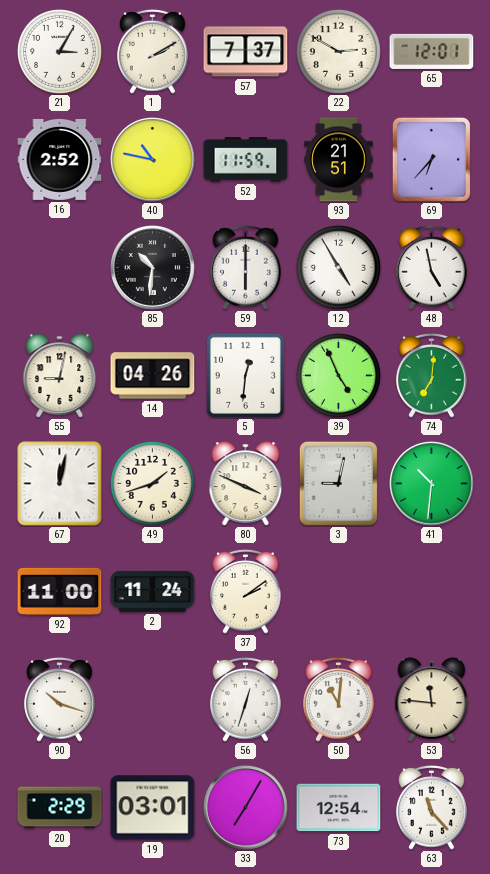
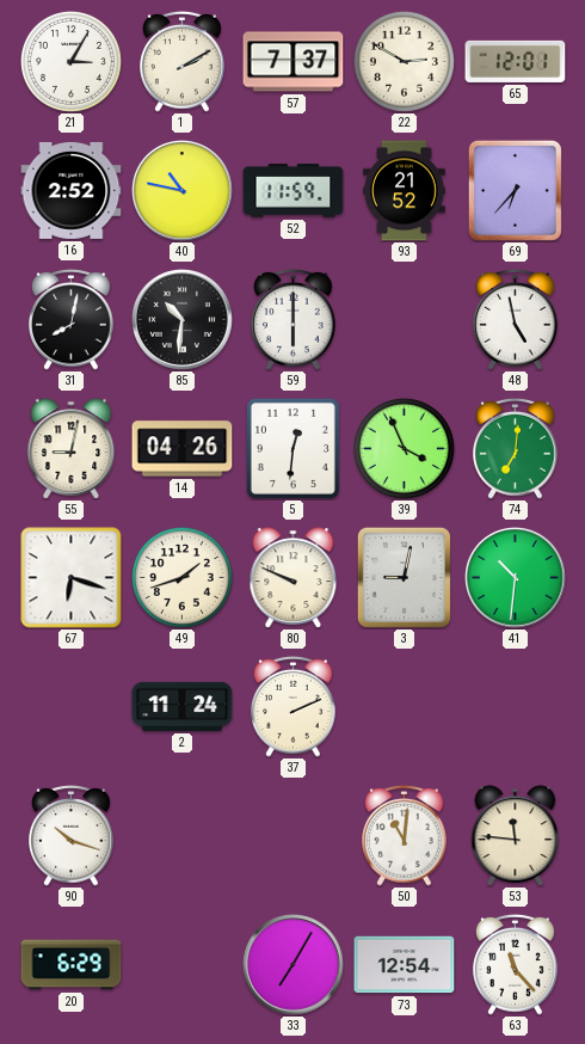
93: 21:51 -> 21:52
31: none -> 8:02
12: 4:55 -> none
39: 4:56 -> 3:56
67: 12:02 -> 6:18
80: 3:49 -> 9:49
92: 11:00 -> none
37: 2:09 -> 2:11
56: 12:33 -> none
20: 2:29 -> 6:29
19: 03:01 -> none
